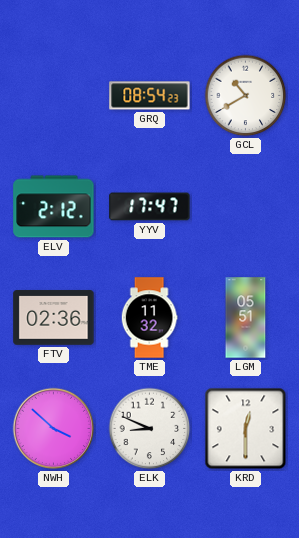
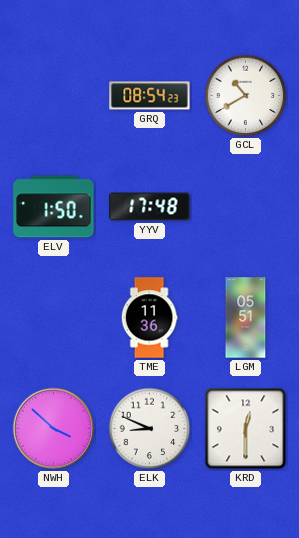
ELV: 2:12 -> 1:50
YYV: 17:47 -> 17:48
FTV: 02:36 -> none
TME: 11:32 -> 11:36
